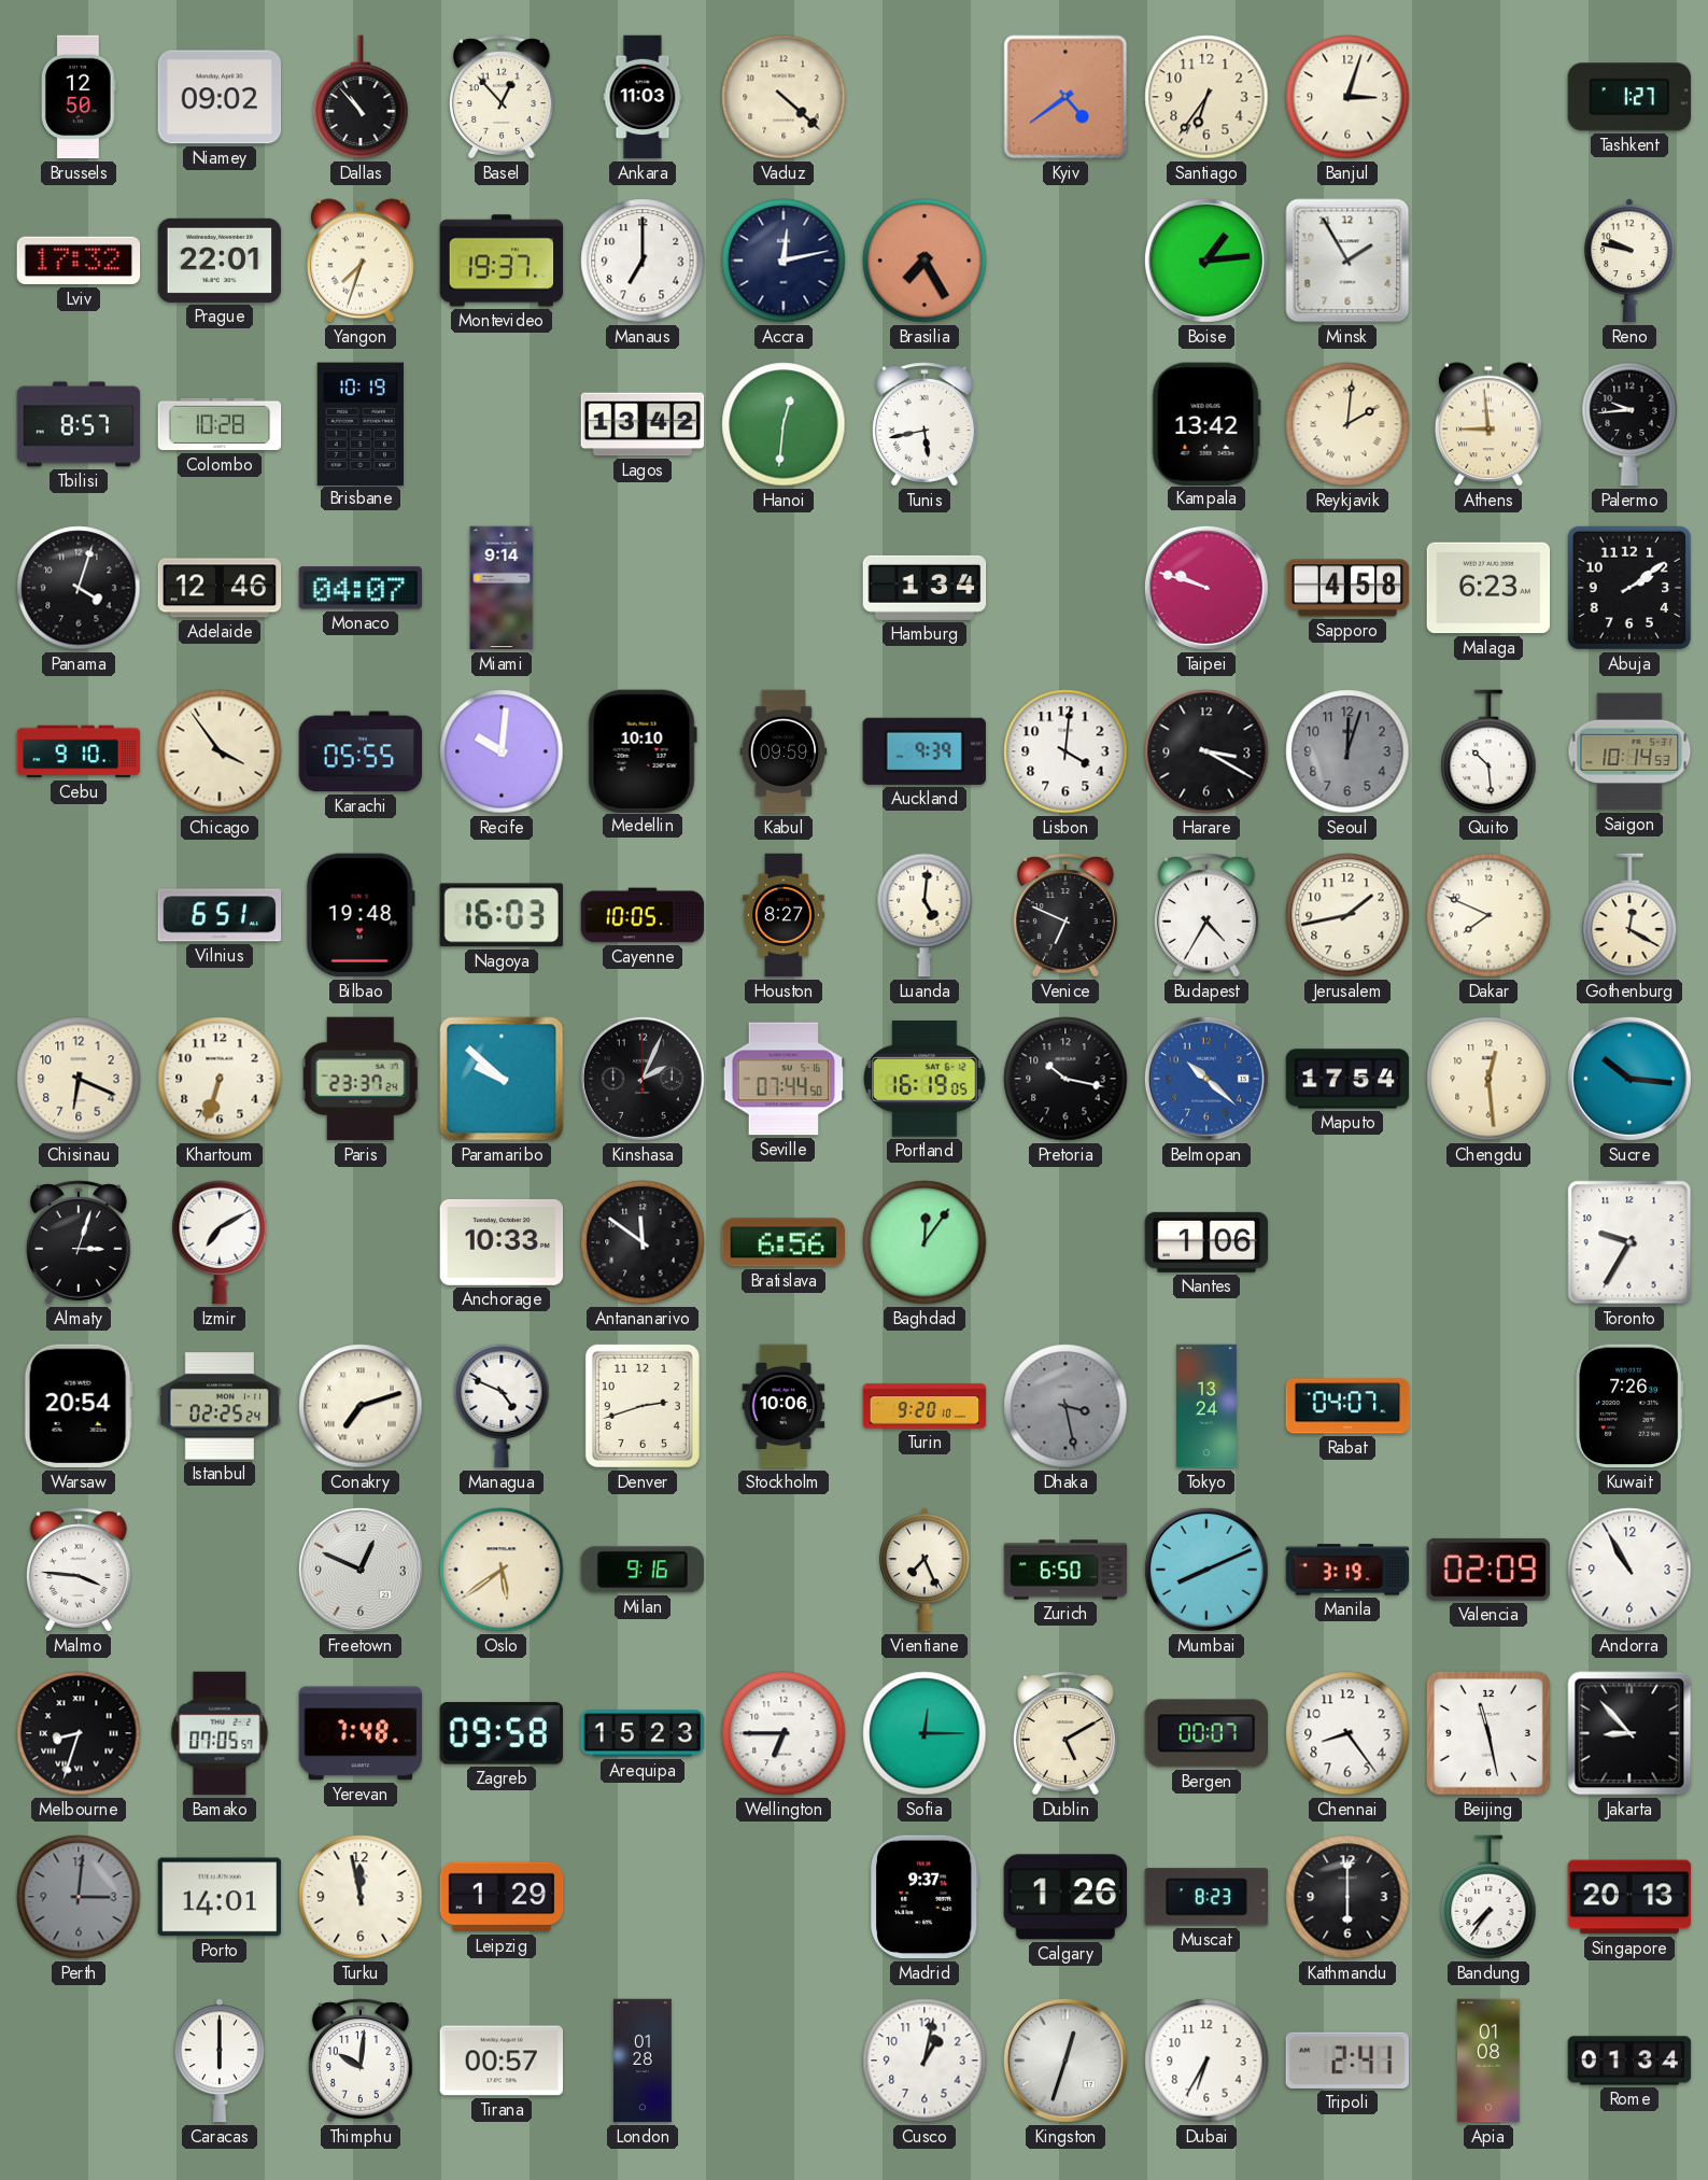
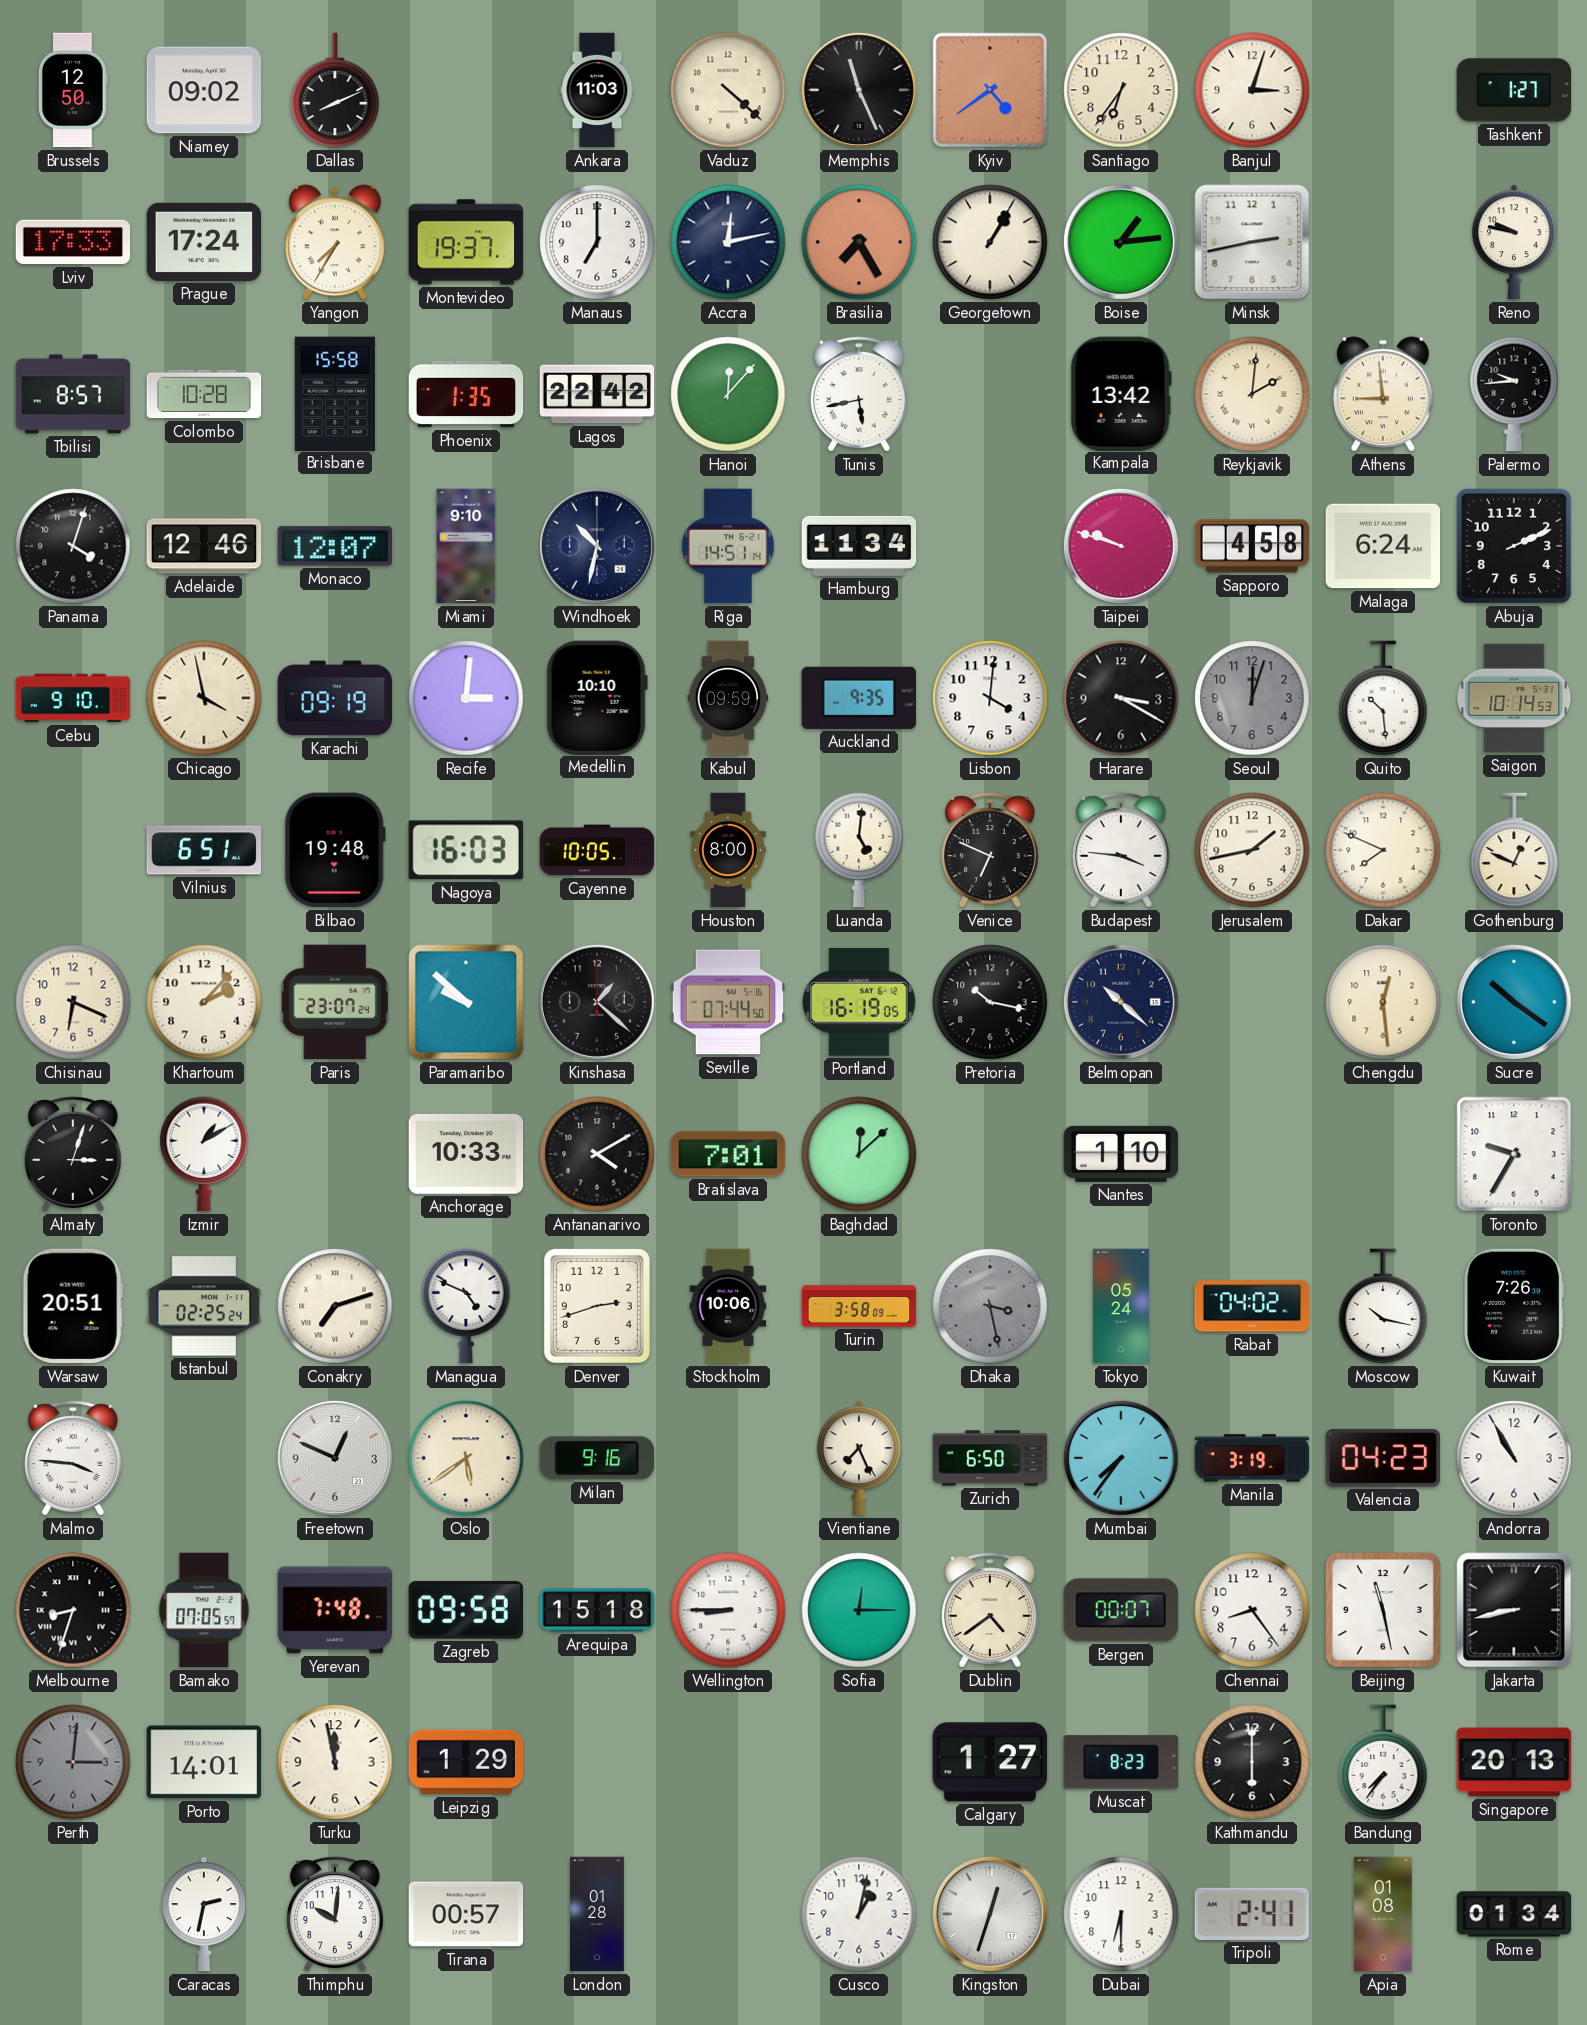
Dallas: 10:53 -> 8:11
Basel: 12:53 -> none
Memphis: none -> 11:26
Lviv: 17:32 -> 17:33
Prague: 22:01 -> 17:24
Yangon: 7:33 -> 7:35
Georgetown: none -> 1:05
Minsk: 1:55 -> 2:43
Brisbane: 10:19 -> 15:58
Phoenix: none -> 1:35
Lagos: 13:42 -> 22:42
Hanoi: 12:31 -> 12:07
Monaco: 04:07 -> 12:07
Miami: 9:14 -> 9:10
Windhoek: none -> 10:32
Riga: none -> 14:51
Hamburg: 1:34 -> 11:34
Malaga: 6:23 -> 6:24
Abuja: 2:09 -> 2:11
Chicago: 3:54 -> 3:58
Karachi: 05:55 -> 09:19
Recife: 10:01 -> 3:01
Auckland: 9:39 -> 9:35
Houston: 8:27 -> 8:00
Budapest: 4:35 -> 3:46
Gothenburg: 12:20 -> 12:49
Khartoum: 6:33 -> 2:07
Paris: 23:37 -> 23:07
Kinshasa: 2:04 -> 1:22
Belmopan dial: blue -> navy
Maputo: 17:54 -> none
Sucre: 10:16 -> 10:21
Izmir: 7:10 -> 1:10
Antananarivo: 11:51 -> 4:10
Bratislava: 6:56 -> 7:01
Baghdad: 12:06 -> 12:08
Nantes: 1:06 -> 1:10
Warsaw: 20:54 -> 20:51
Turin: 9:20 -> 3:58
Tokyo: 13:24 -> 05:24
Rabat: 04:07 -> 04:02
Moscow: none -> 10:17
Mumbai: 8:11 -> 7:36
Valencia: 02:09 -> 04:23
Arequipa: 15:23 -> 15:18
Wellington: 6:45 -> 8:45
Dublin: 5:10 -> 4:39
Jakarta: 8:53 -> 8:43
Madrid: 9:37 -> none
Calgary: 1:26 -> 1:27
Caracas: 6:00 -> 2:32
Dubai: 6:35 -> 6:30
